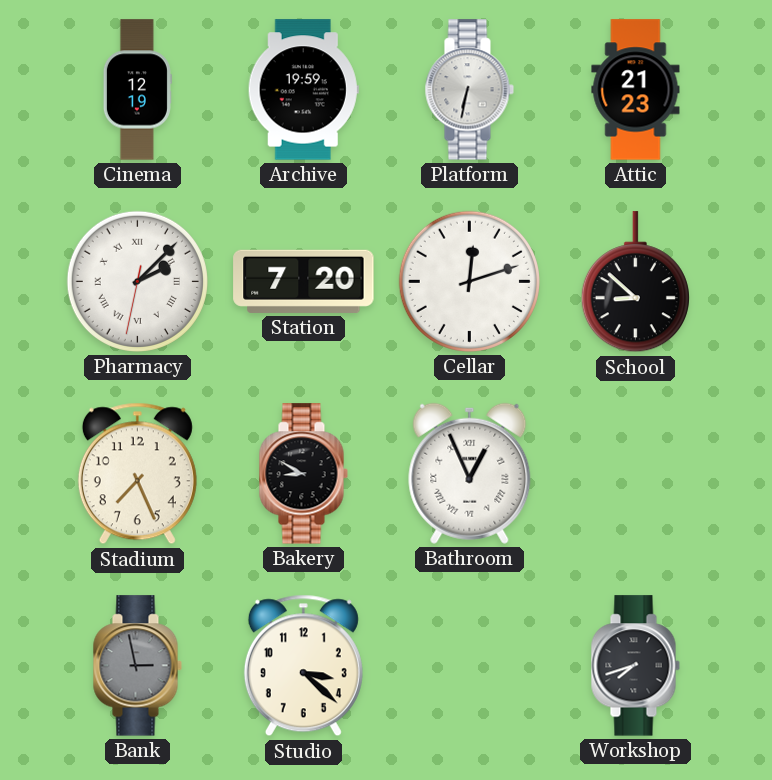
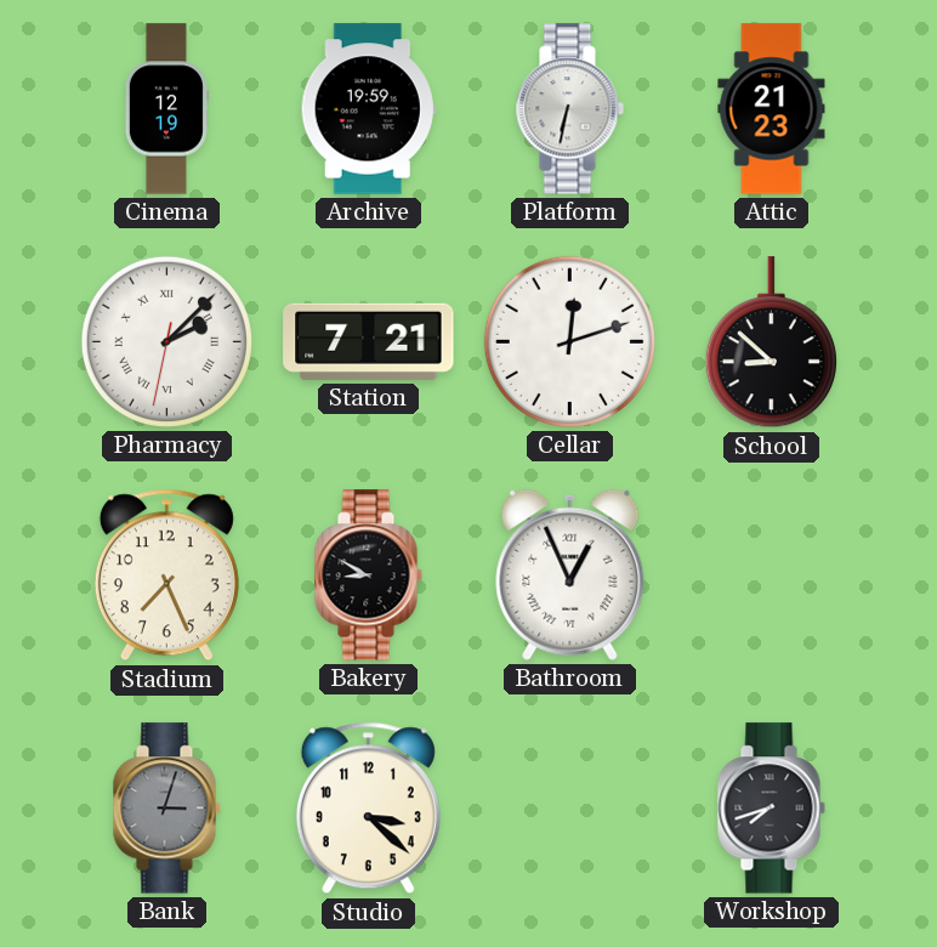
Station: 7:20 -> 7:21
Bank: 2:58 -> 3:03
